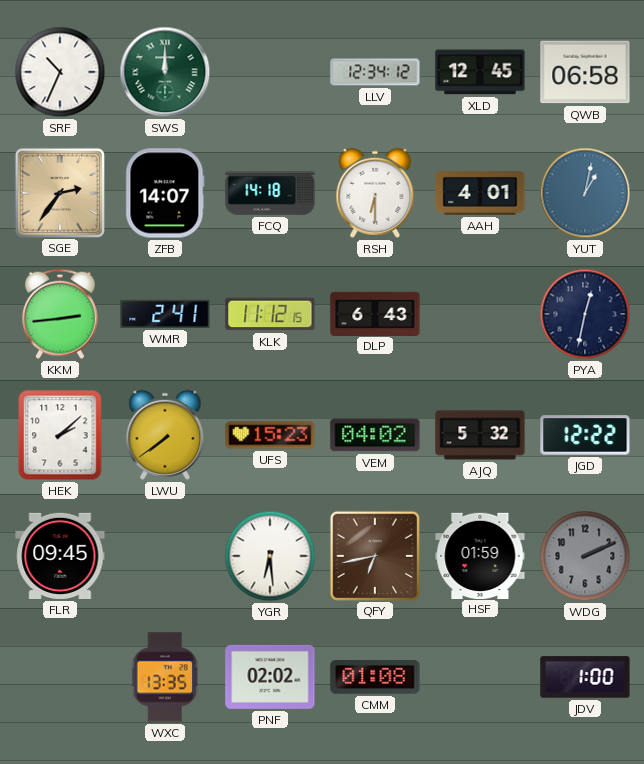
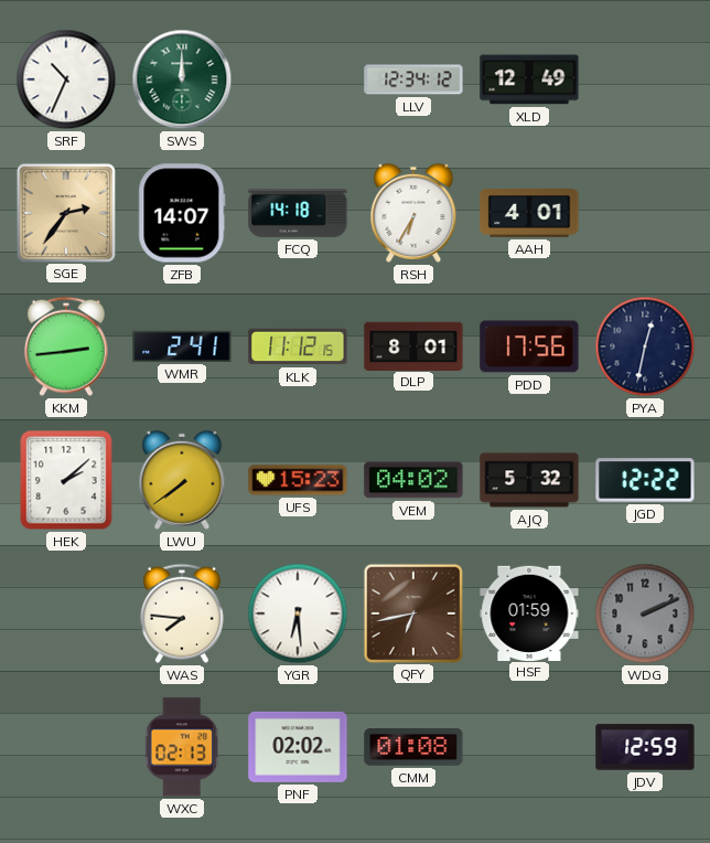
XLD: 12:45 -> 12:49
QWB: 06:58 -> none
RSH: 6:30 -> 6:35
YUT: 1:02 -> none
DLP: 6:43 -> 8:01
PDD: none -> 17:56
FLR: 09:45 -> none
WAS: none -> 7:46
WXC: 13:35 -> 02:13
JDV: 1:00 -> 12:59
